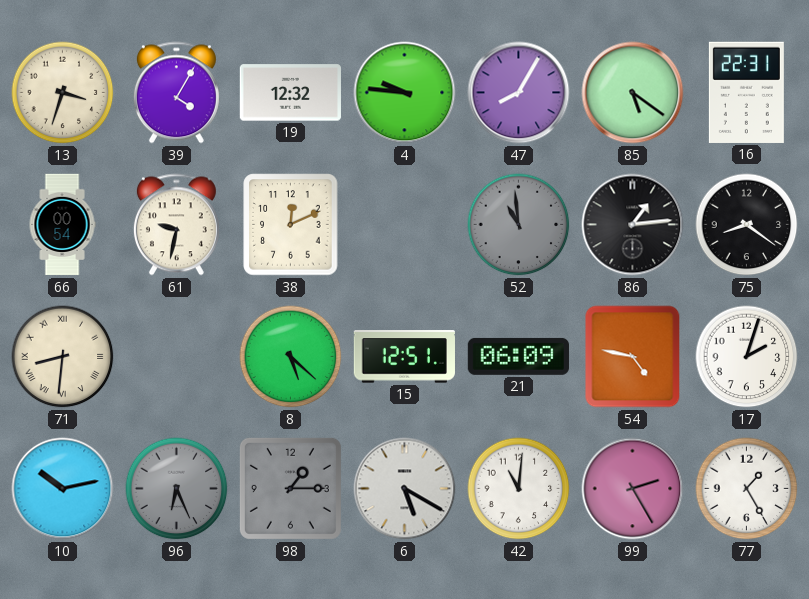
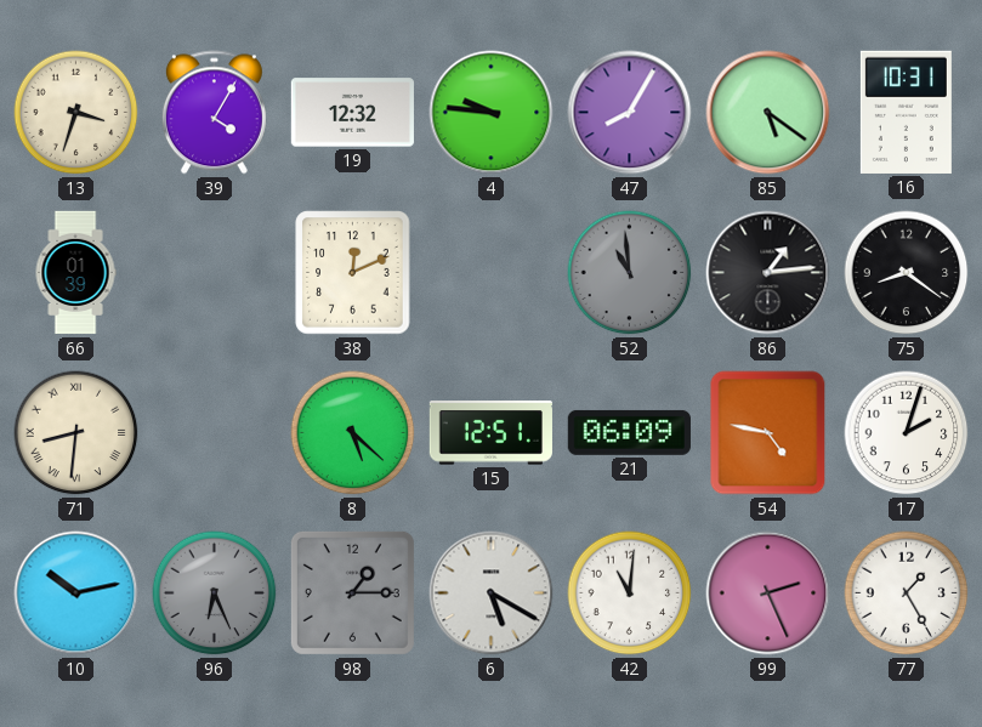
16: 22:31 -> 10:31
66: 00:54 -> 01:39
61: 9:32 -> none
99: 2:25 -> 2:26
